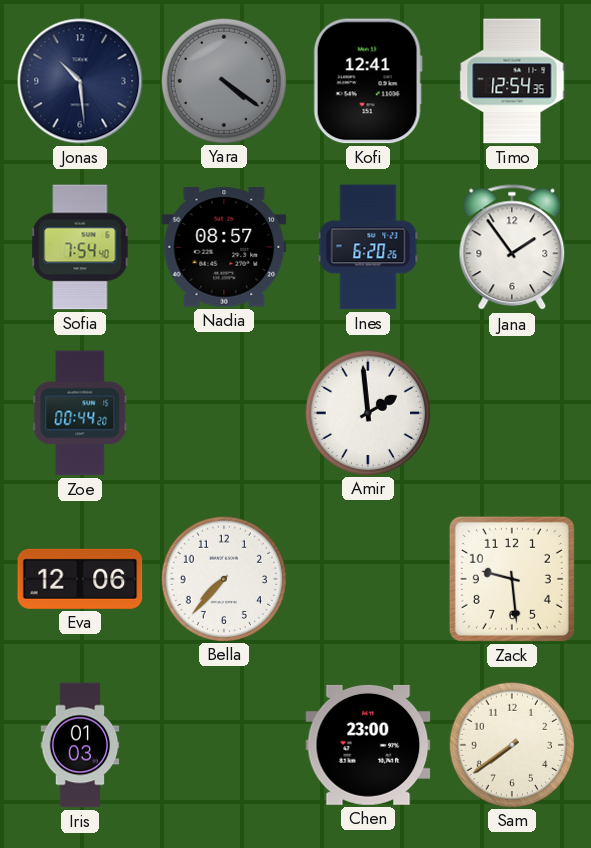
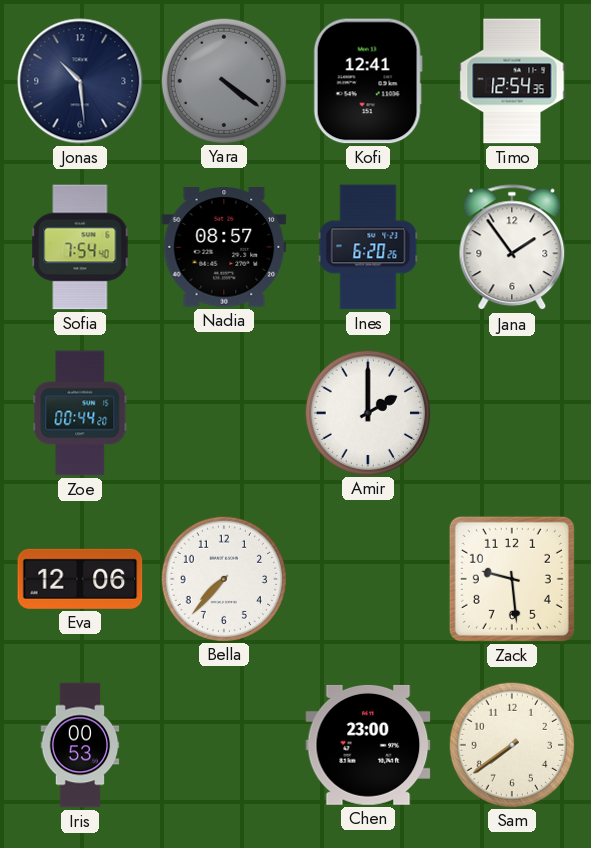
Amir: 1:59 -> 2:00
Iris: 01:03 -> 00:53
